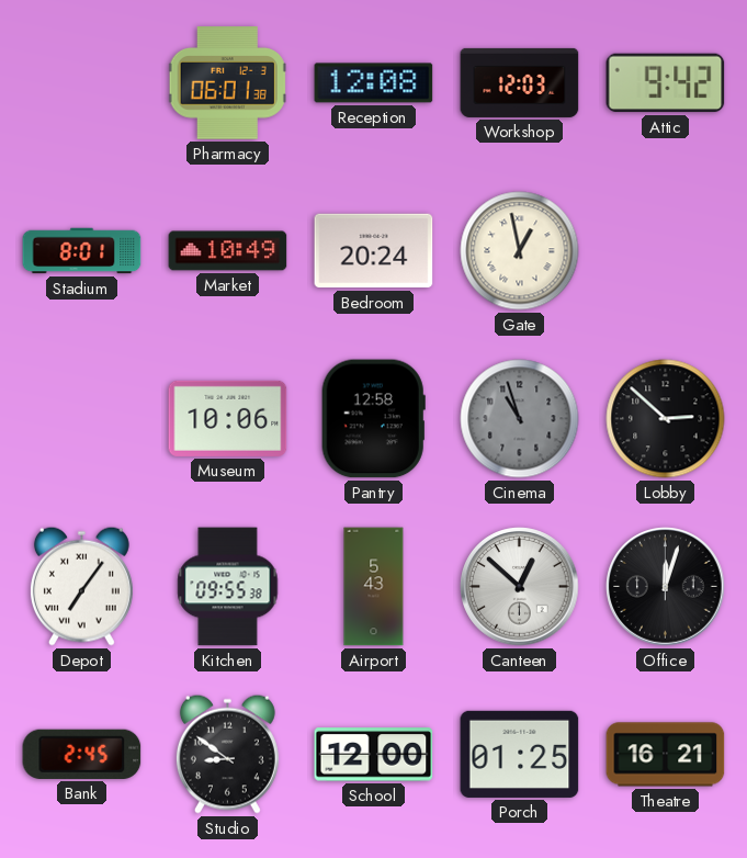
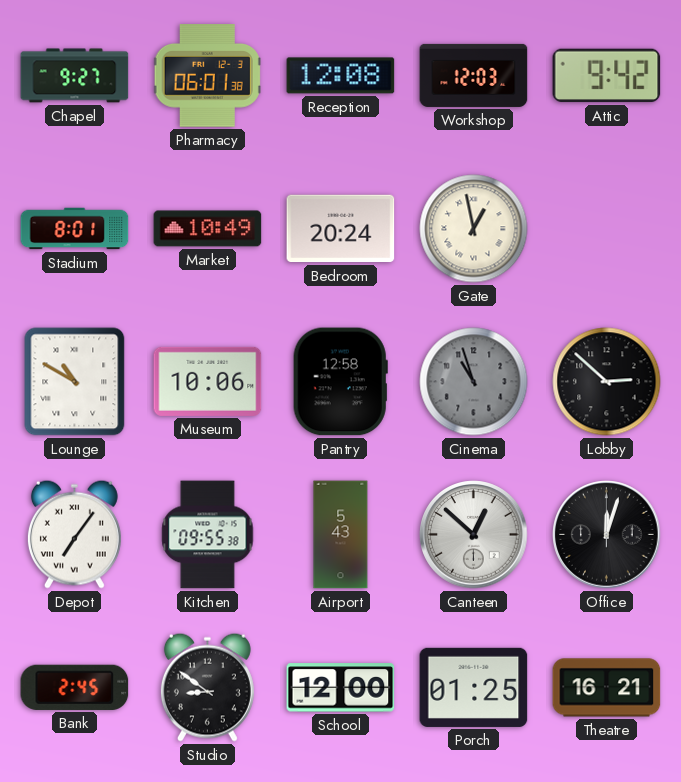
Chapel: none -> 9:27
Lounge: none -> 10:50
